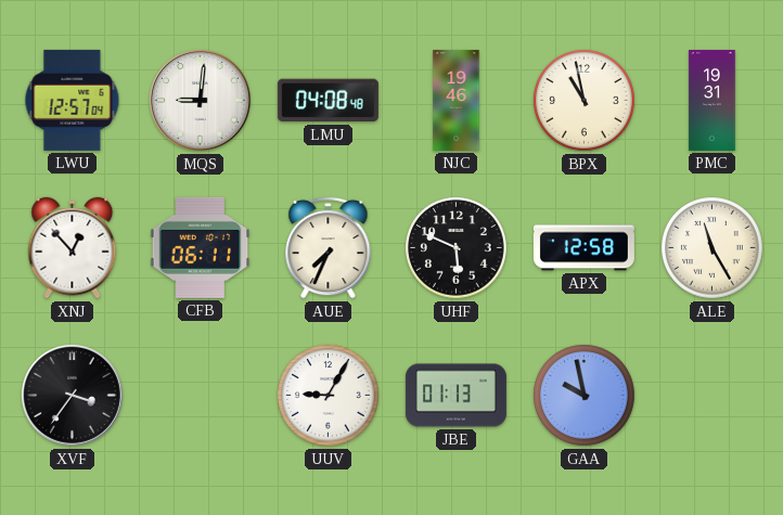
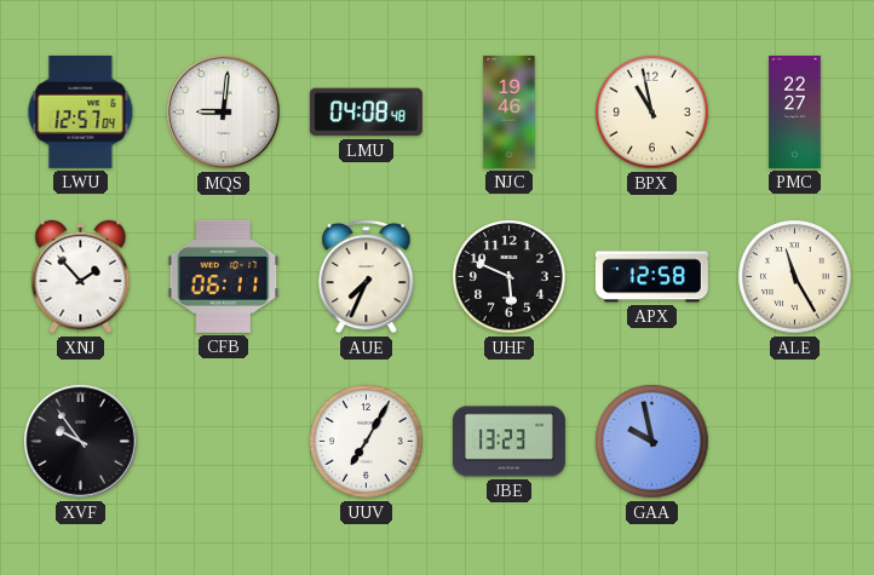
PMC: 19:31 -> 22:27
XNJ: 12:53 -> 1:53
XVF: 3:36 -> 9:54
UUV: 9:05 -> 7:05
JBE: 01:13 -> 13:23
